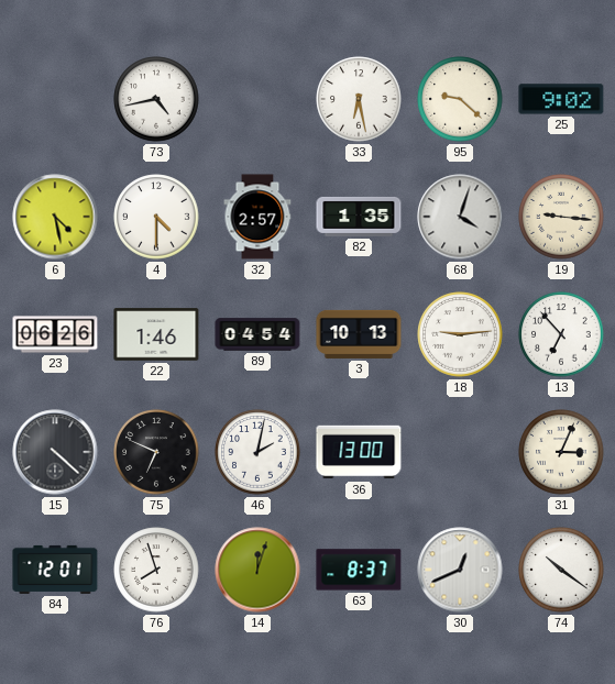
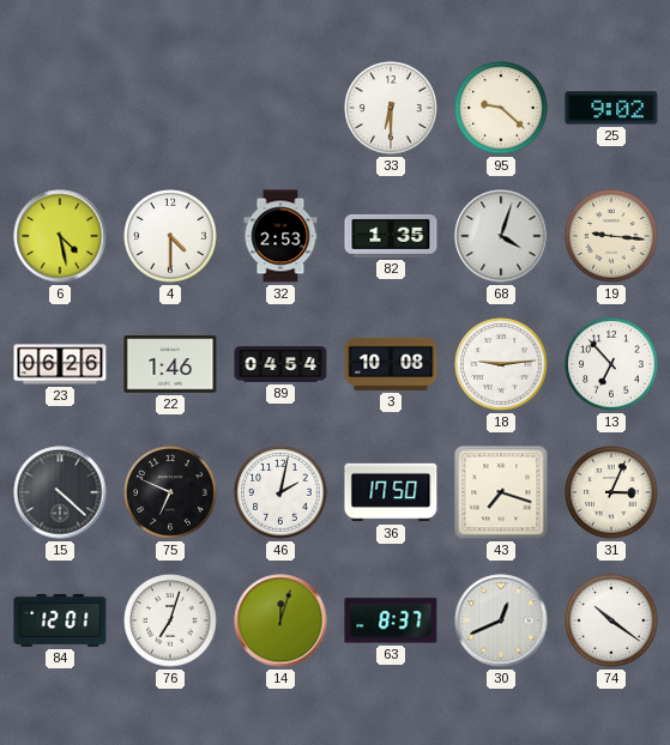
73: 4:43 -> none
33: 6:28 -> 6:30
32: 2:57 -> 2:53
3: 10:13 -> 10:08
36: 13:00 -> 17:50
43: none -> 7:18
76: 7:57 -> 7:03
